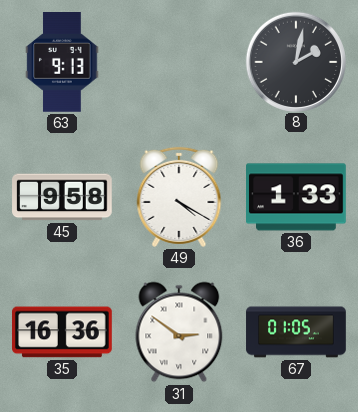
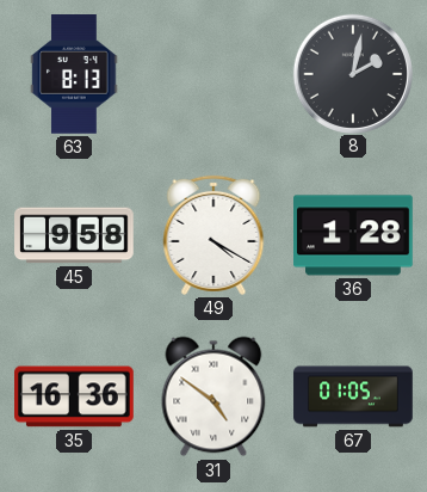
63: 9:13 -> 8:13
36: 1:33 -> 1:28
31: 2:51 -> 4:51
